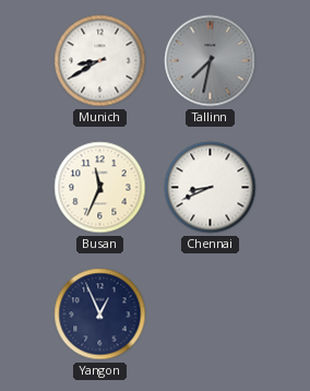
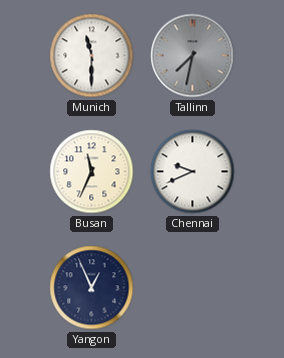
Munich: 8:40 -> 11:30
Chennai: 8:41 -> 9:41
